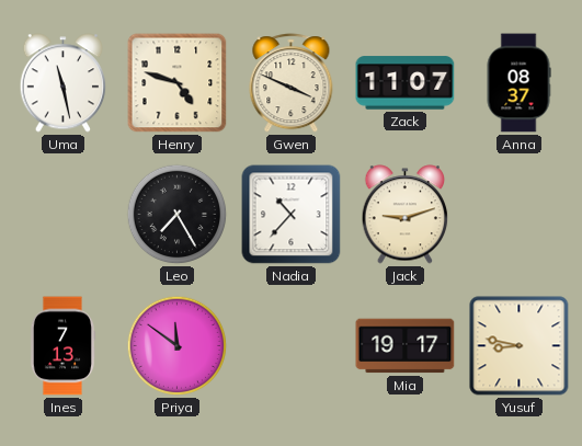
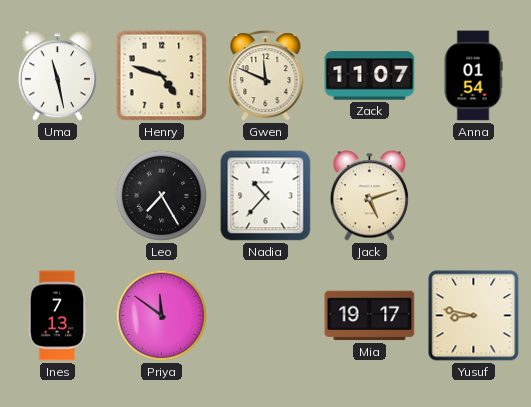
Gwen: 3:49 -> 11:49
Anna: 08:37 -> 01:54
Jack: 9:12 -> 5:12
